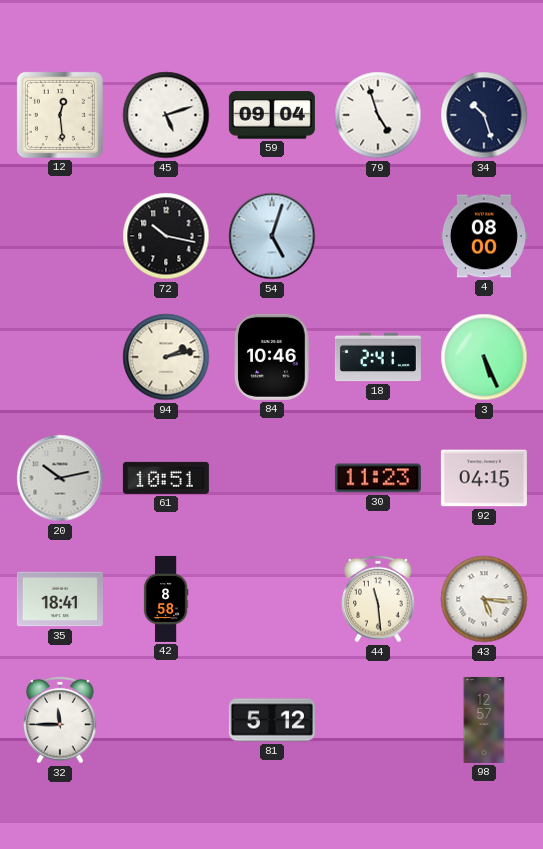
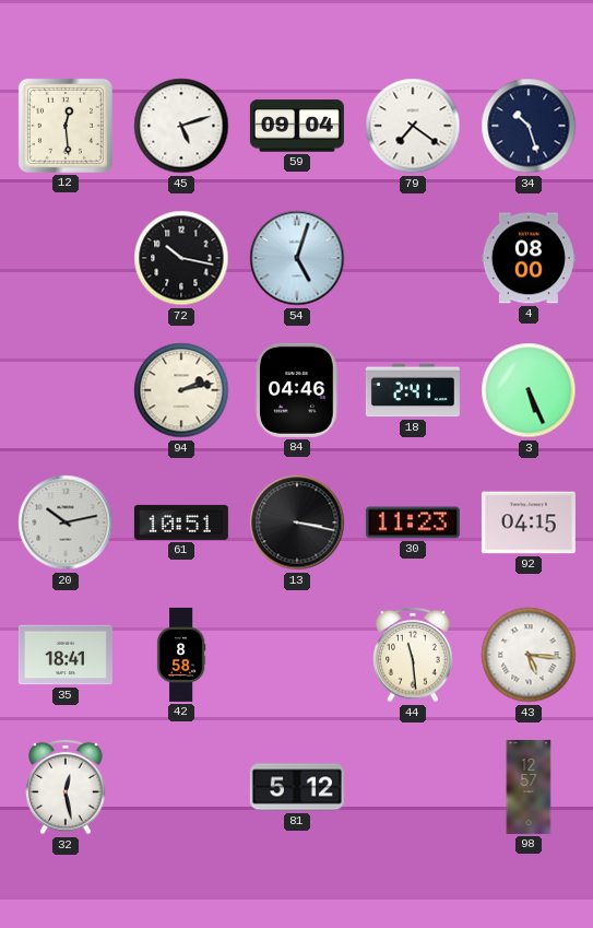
79: 4:57 -> 7:21
84: 10:46 -> 04:46
13: none -> 3:17
32: 11:45 -> 12:28
